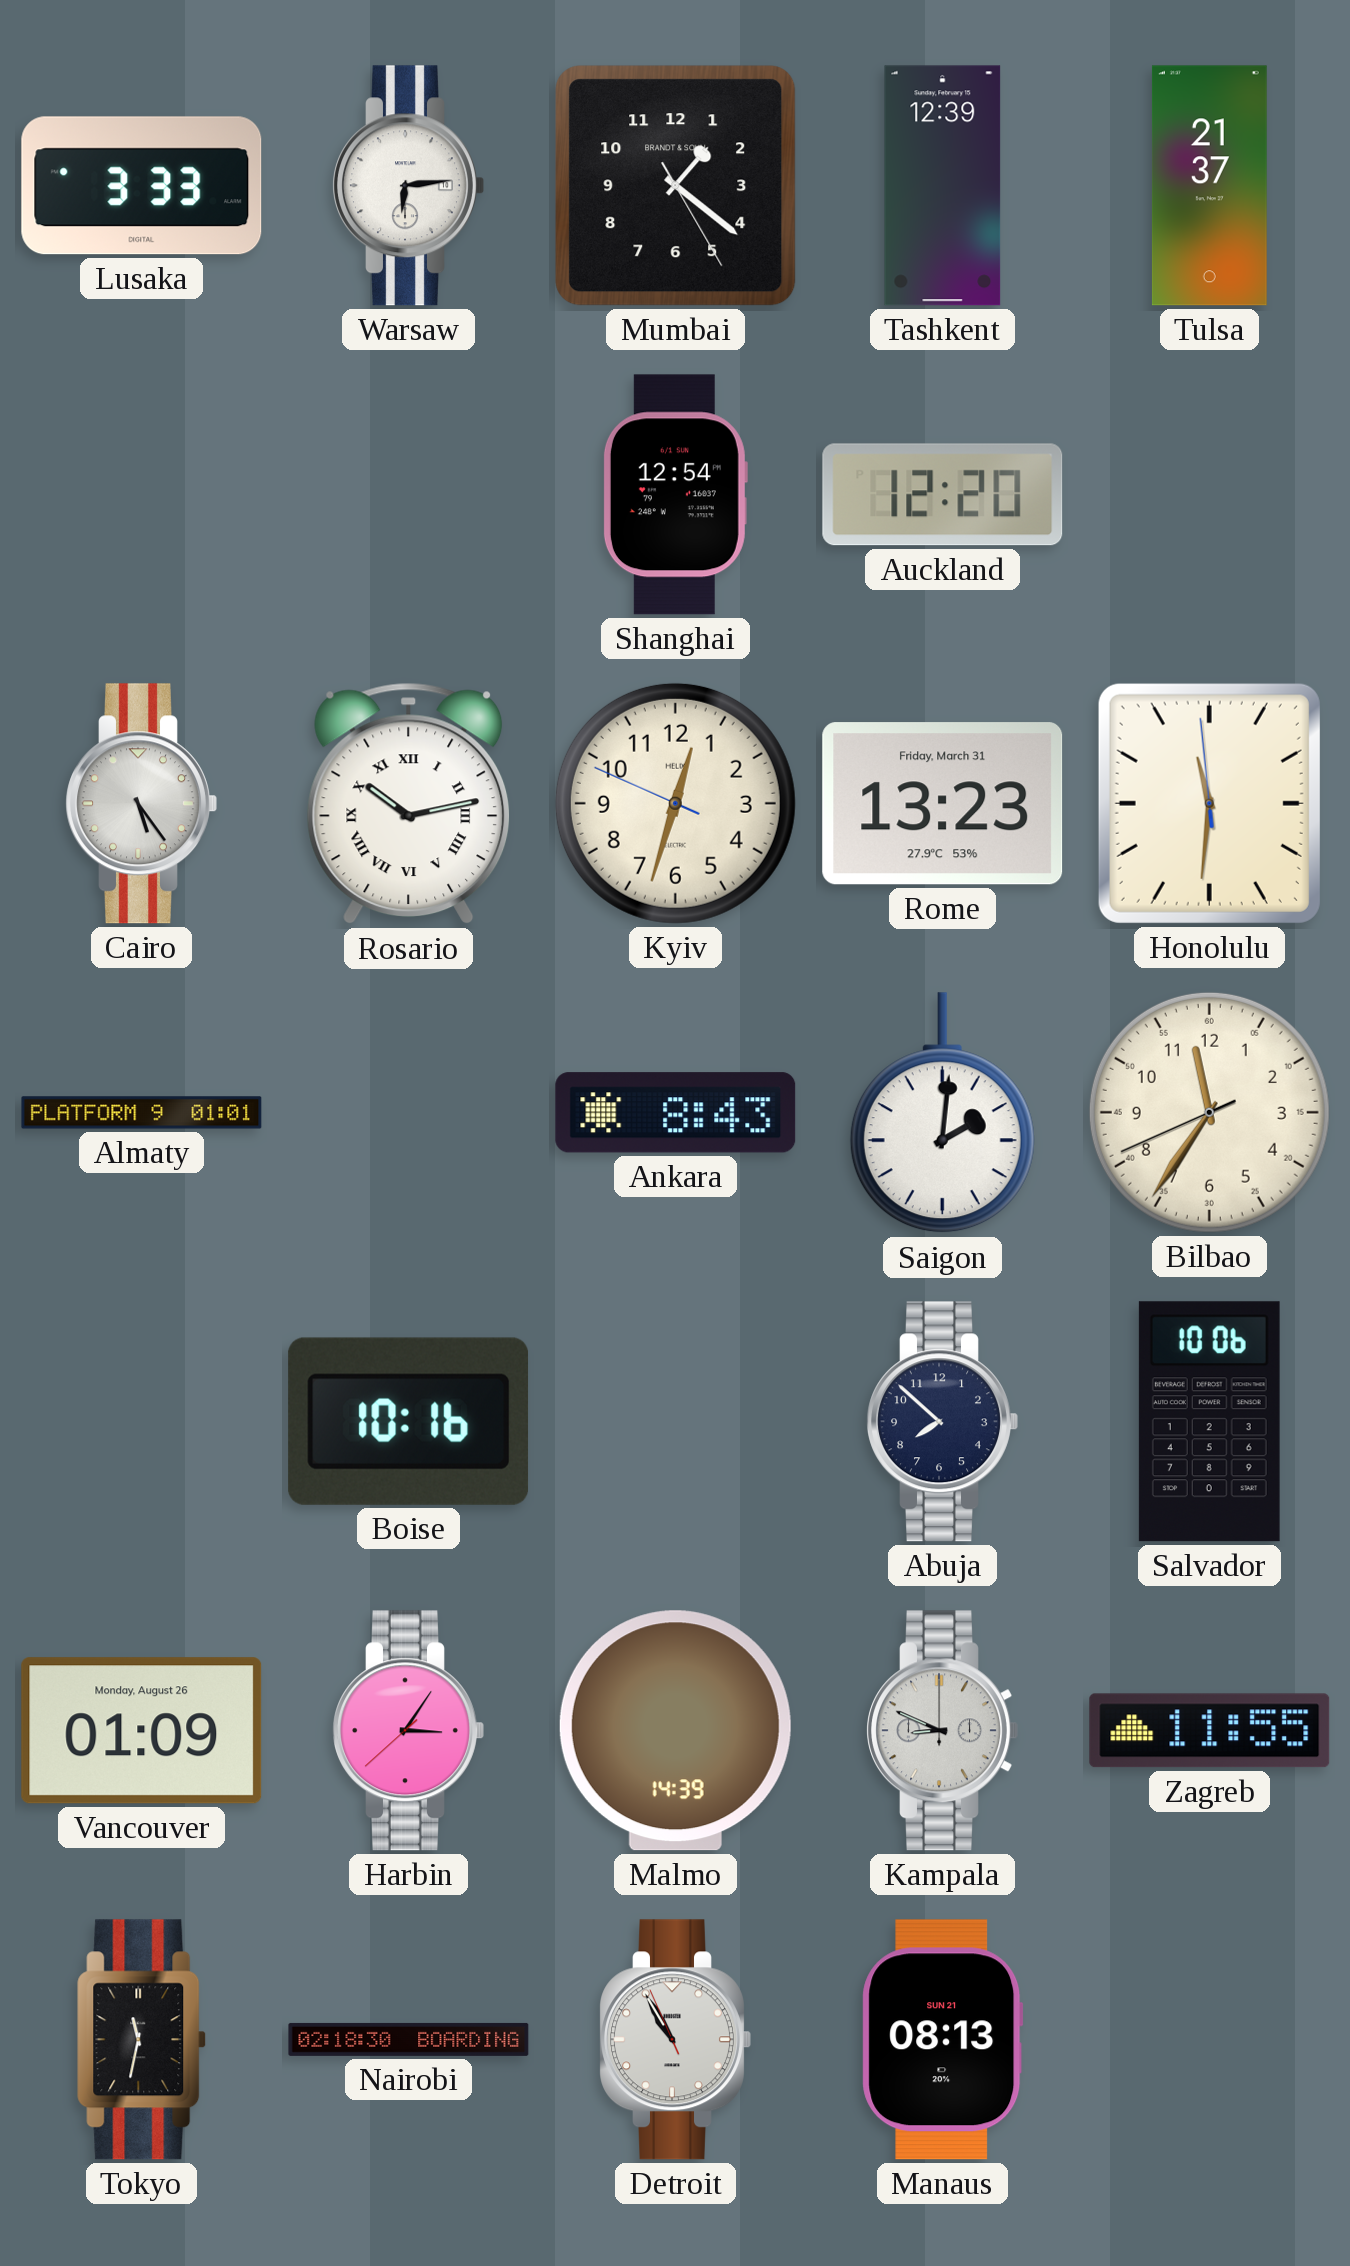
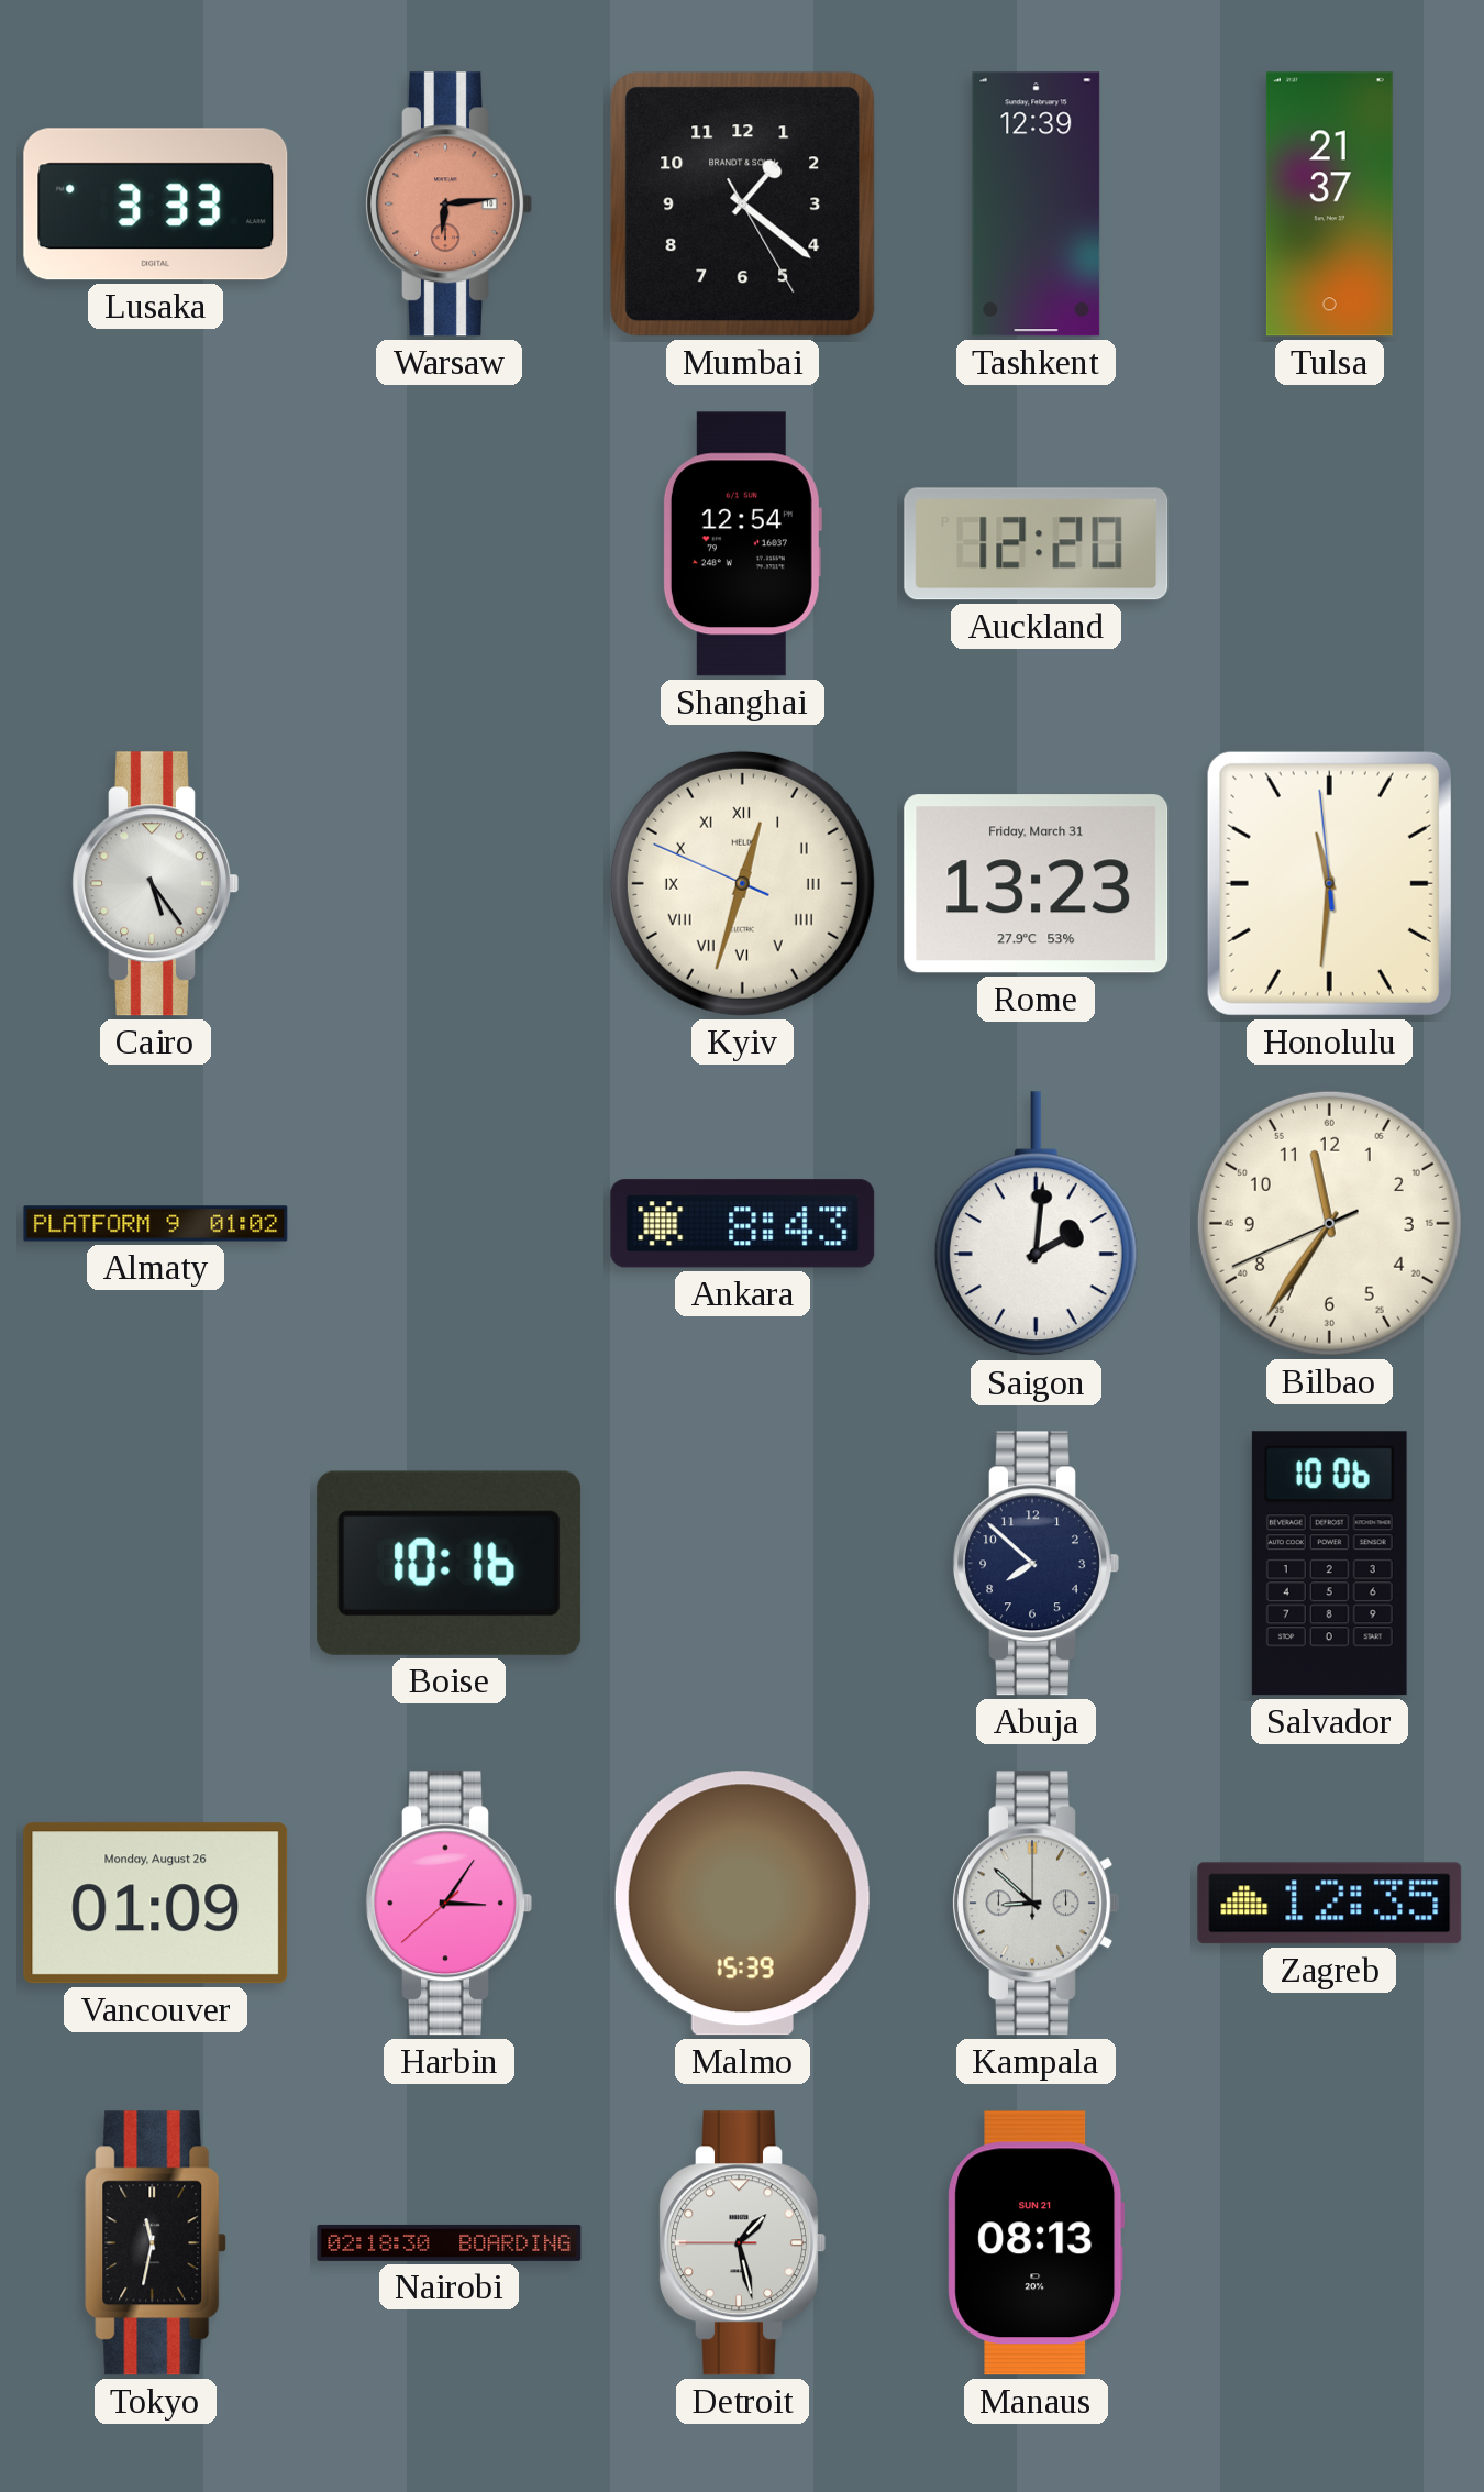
Warsaw dial: white -> salmon
Rosario: 10:13 -> none
Kyiv numerals: Arabic -> Roman
Almaty: 01:01 -> 01:02
Malmo: 14:39 -> 15:39
Kampala: 8:49 -> 8:52
Zagreb: 11:55 -> 12:35
Detroit: 10:54 -> 1:27
